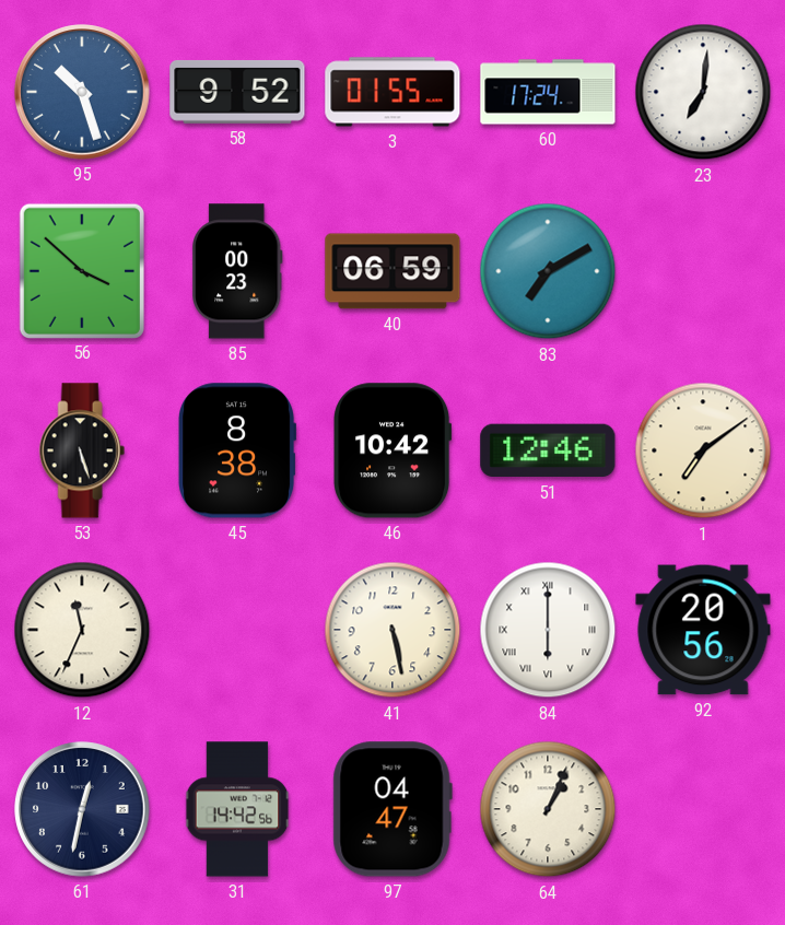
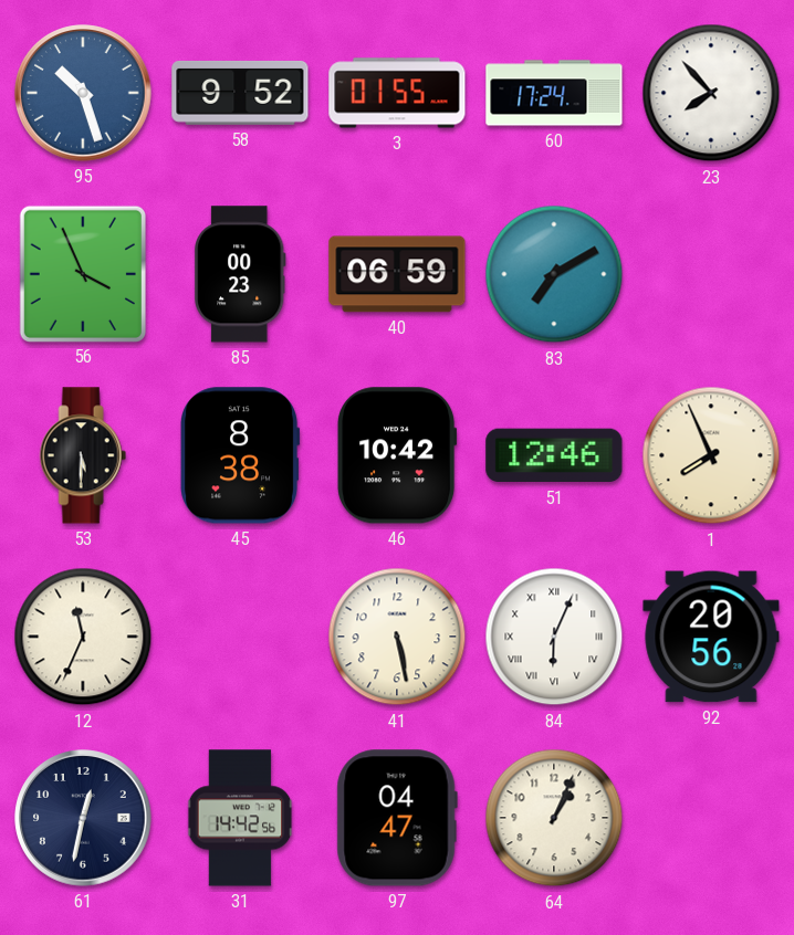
23: 7:01 -> 7:53
56: 3:52 -> 3:56
53: 5:27 -> 5:30
1: 7:09 -> 7:56
84: 6:00 -> 6:04
